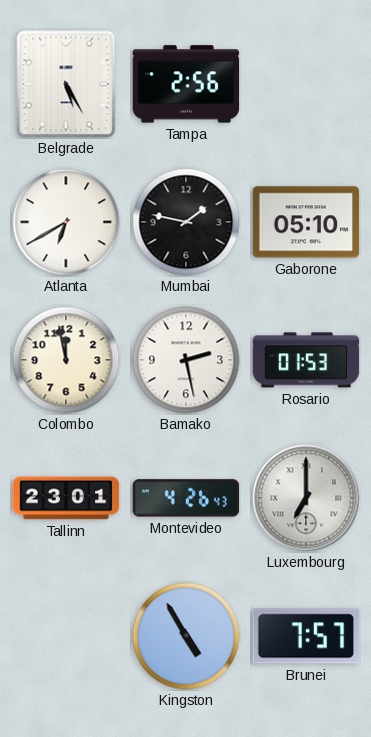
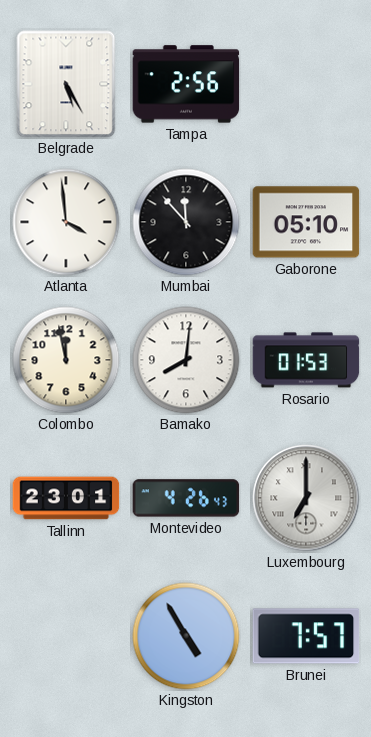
Atlanta: 6:40 -> 3:59
Mumbai: 1:47 -> 11:53
Bamako: 2:28 -> 8:01
